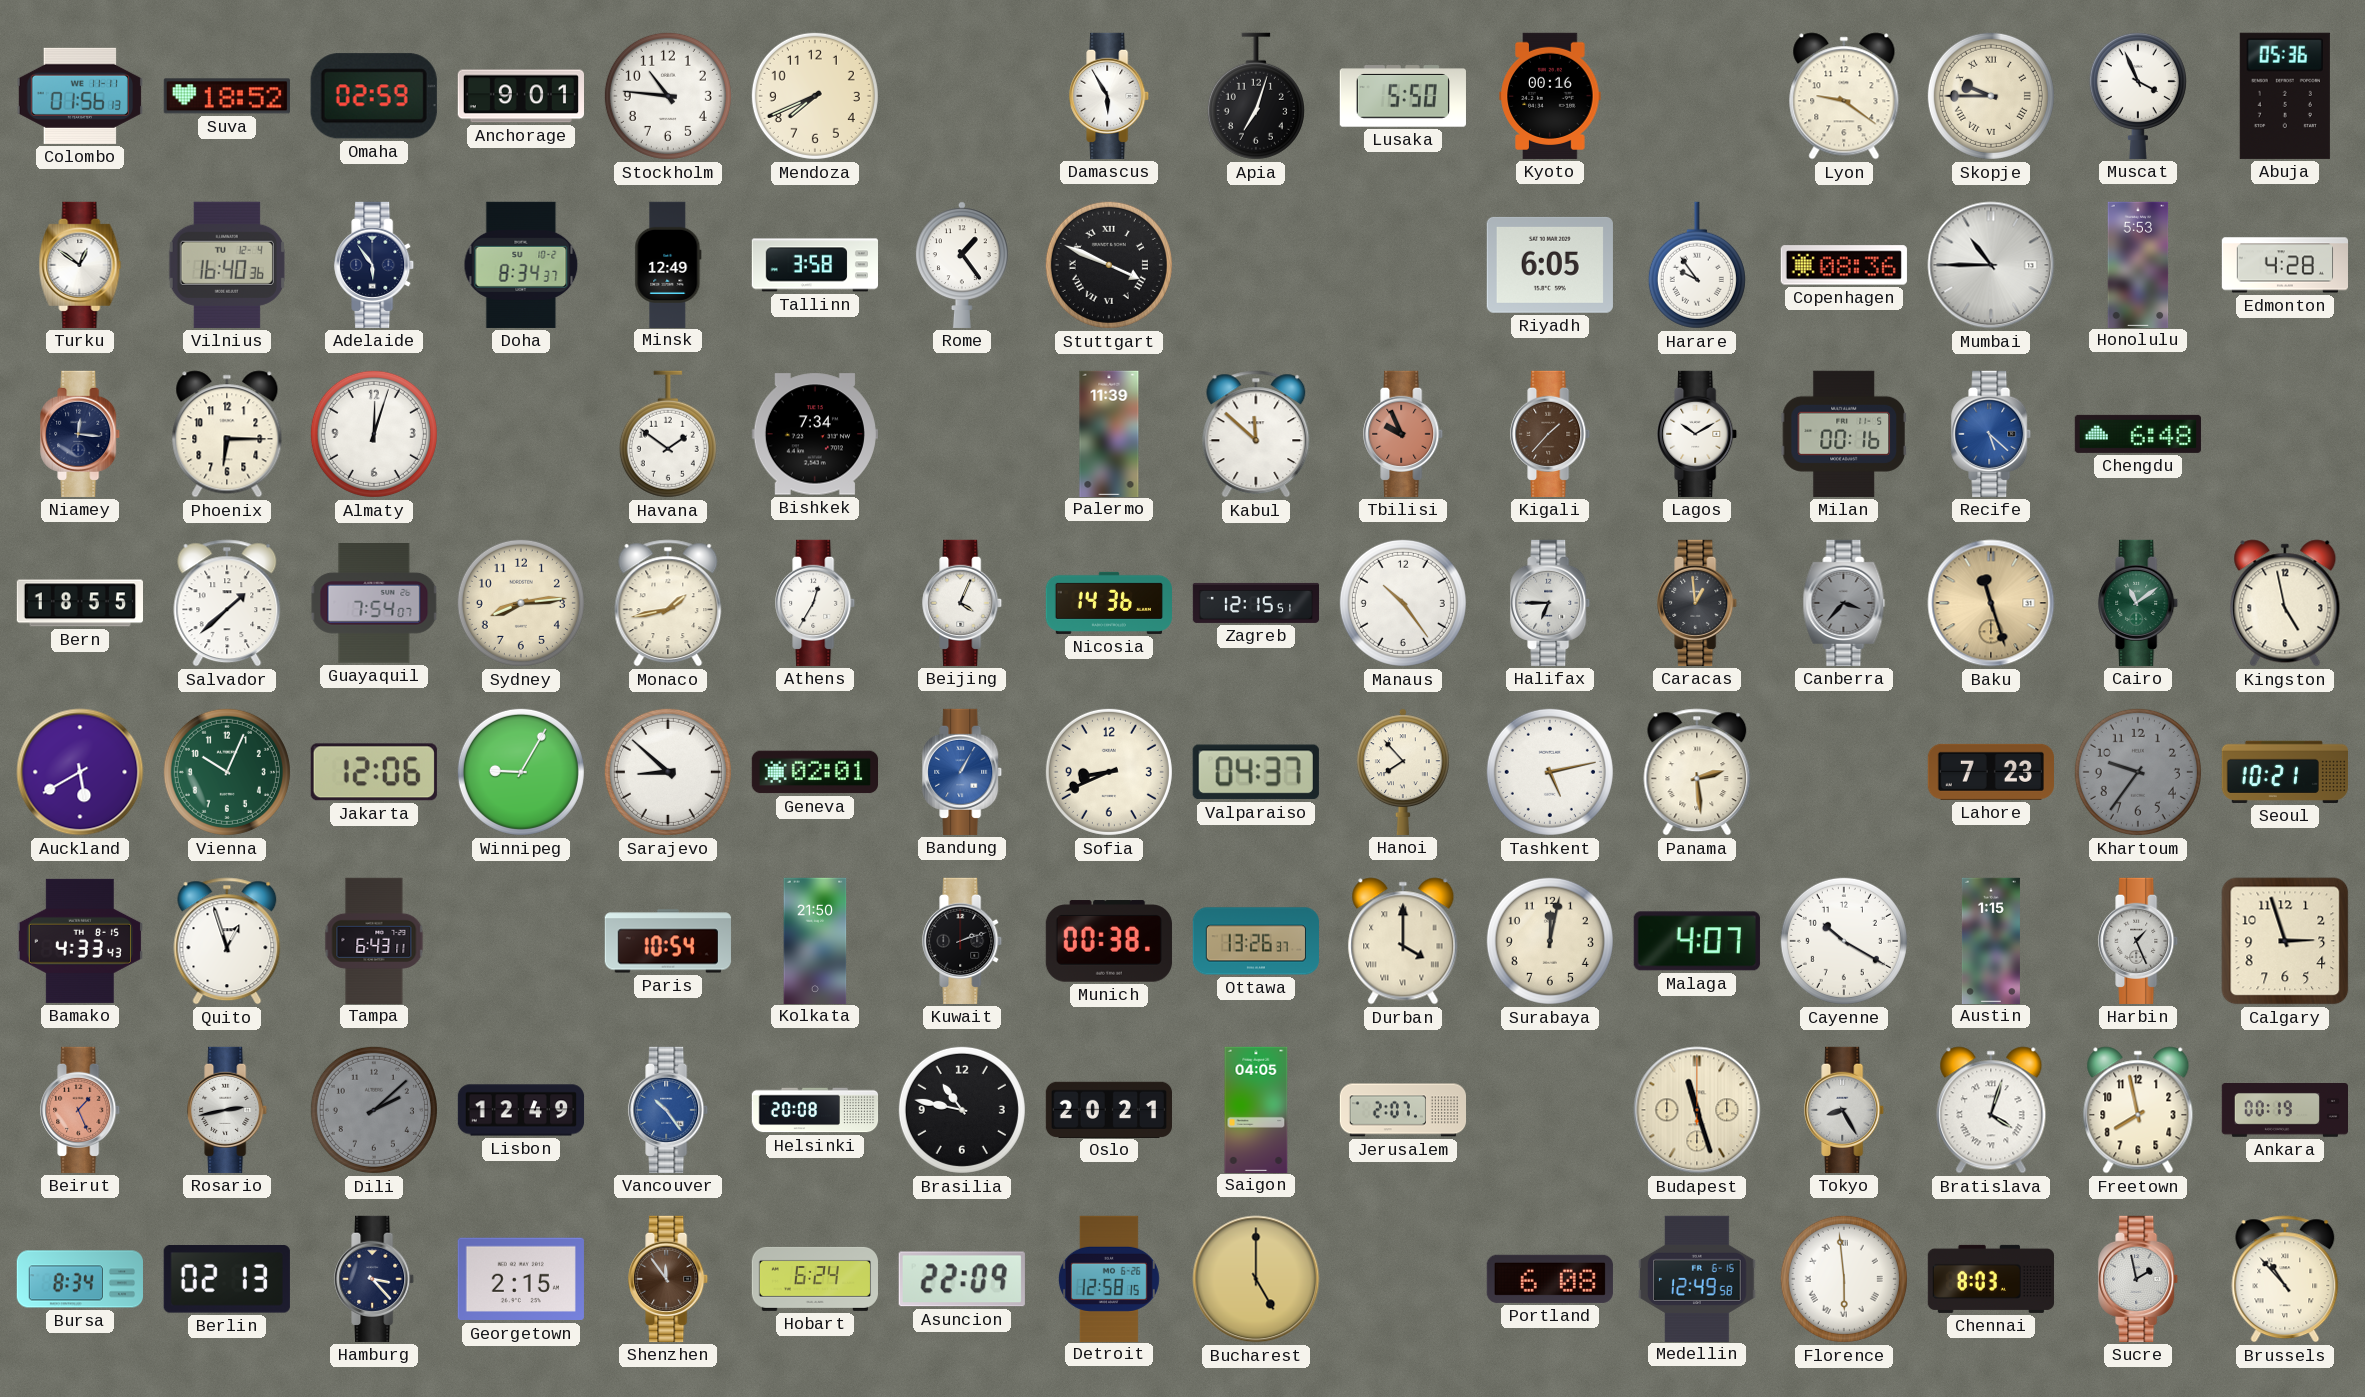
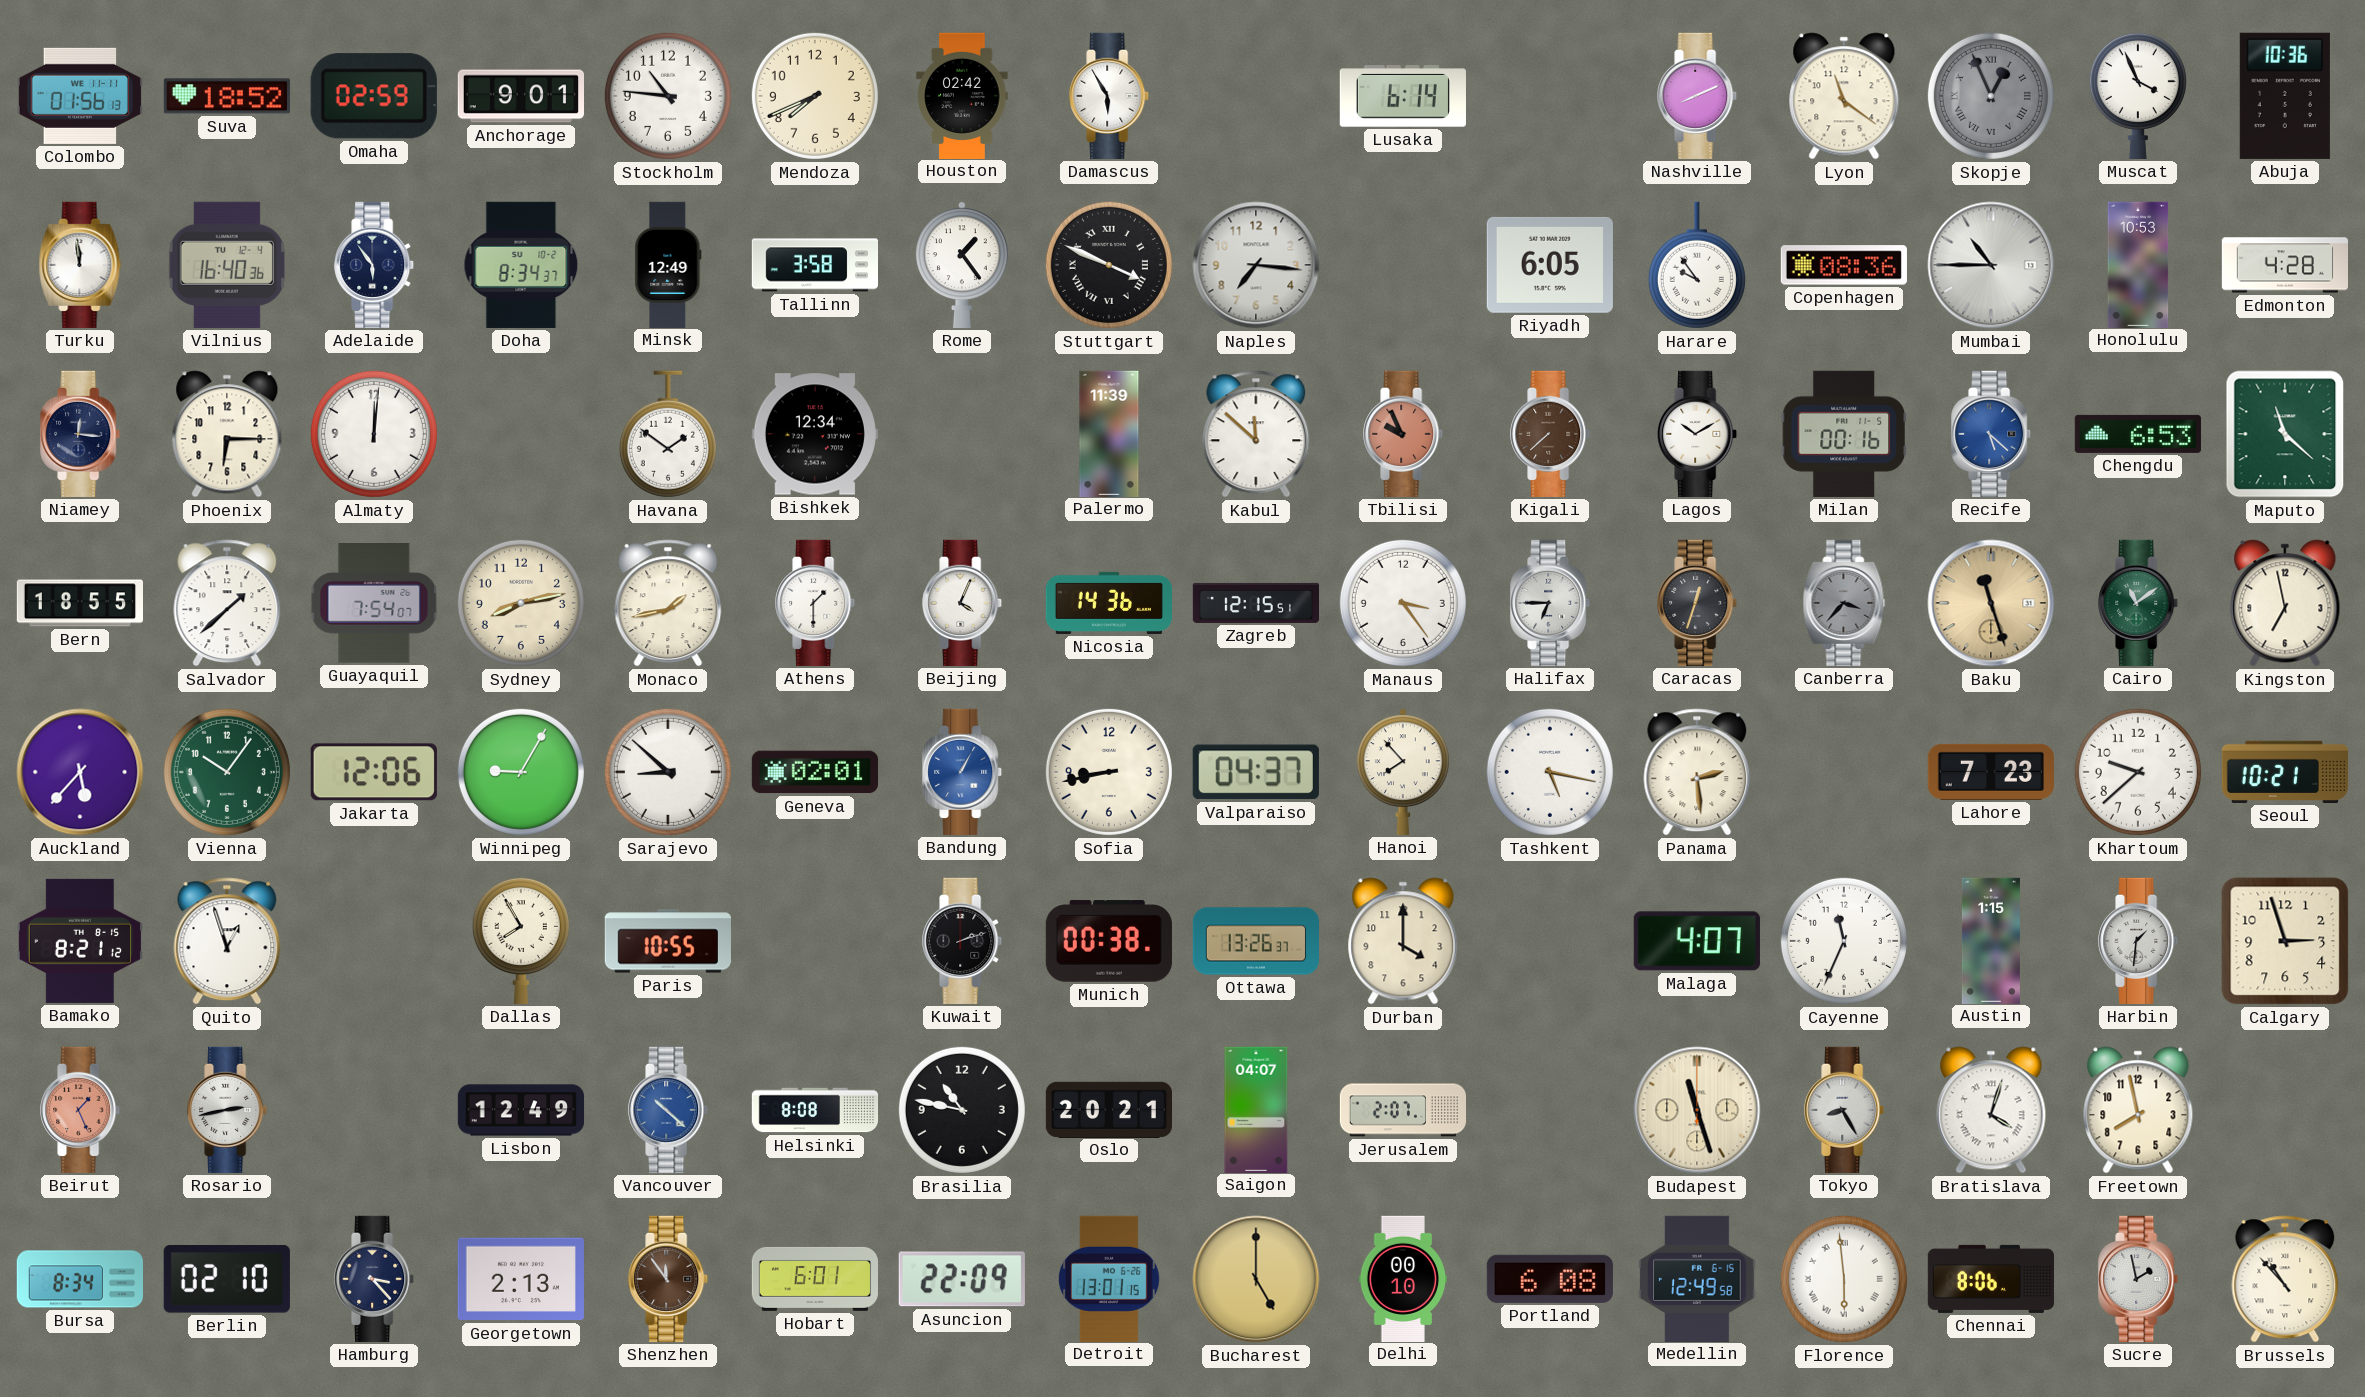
Houston: none -> 02:42
Apia: 7:03 -> none
Lusaka: 5:50 -> 6:14
Kyoto: 00:16 -> none
Nashville: none -> 8:11
Lyon: 9:21 -> 11:21
Skopje: 9:45 -> 12:56
Skopje dial: cream -> grey
Abuja: 05:36 -> 10:36
Turku: 12:51 -> 11:59
Naples: none -> 7:16
Honolulu: 5:53 -> 10:53
Almaty: 12:03 -> 12:01
Bishkek: 7:34 -> 12:34
Kigali: 1:37 -> 7:38
Chengdu: 6:48 -> 6:53
Maputo: none -> 11:22
Sydney: 8:14 -> 8:13
Athens: 12:35 -> 1:30
Manaus: 10:24 -> 3:24
Caracas: 12:59 -> 12:33
Kingston: 4:58 -> 6:58
Auckland: 5:40 -> 5:37
Vienna: 10:04 -> 10:06
Sofia: 8:41 -> 8:43
Tashkent: 5:13 -> 5:17
Khartoum: 9:36 -> 9:38
Khartoum dial: grey -> white
Bamako: 4:33 -> 8:21
Tampa: 6:43 -> none
Dallas: none -> 7:55
Paris: 10:54 -> 10:55
Kolkata: 21:50 -> none
Durban numerals: Roman -> Arabic
Surabaya: 12:02 -> none
Cayenne: 10:20 -> 11:34
Harbin: 1:26 -> 1:31
Dili: 2:08 -> none
Vancouver: 10:24 -> 10:22
Helsinki: 20:08 -> 8:08
Saigon: 04:05 -> 04:07
Ankara: 00:19 -> none
Berlin: 02:13 -> 02:10
Georgetown: 2:15 -> 2:13
Hobart: 6:24 -> 6:01
Detroit: 12:58 -> 13:01
Delhi: none -> 00:10
Chennai: 8:03 -> 8:06
